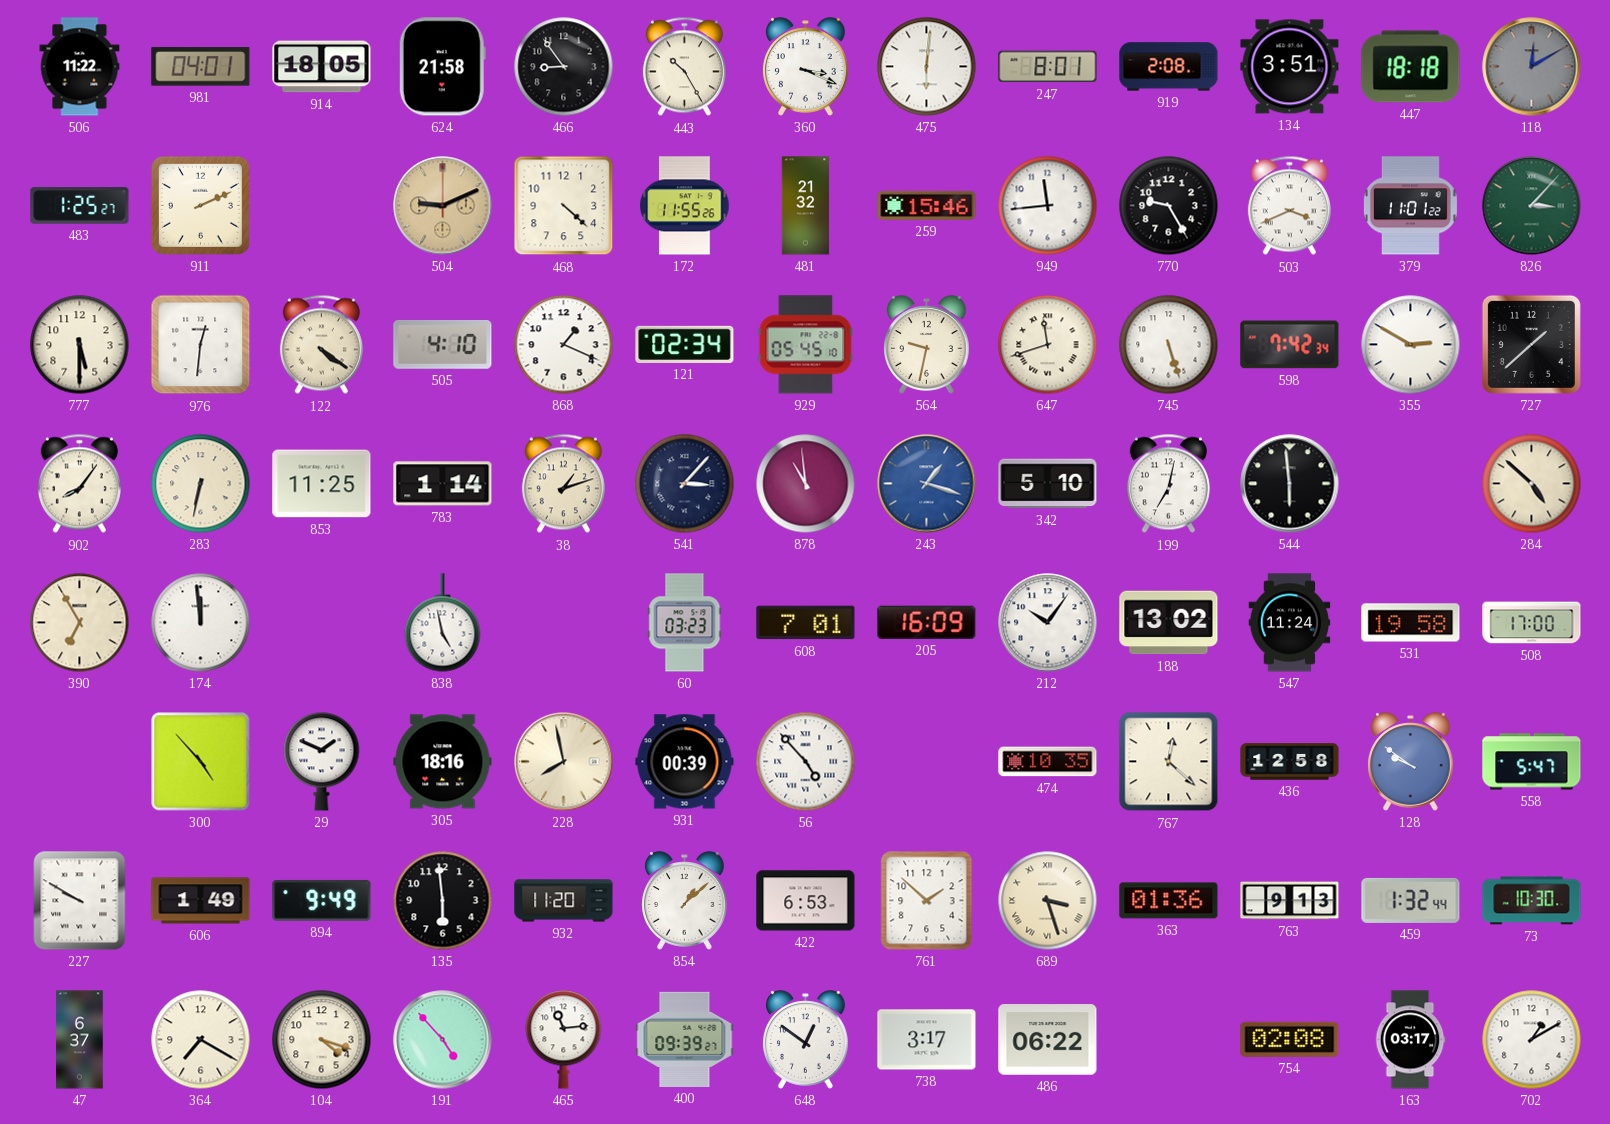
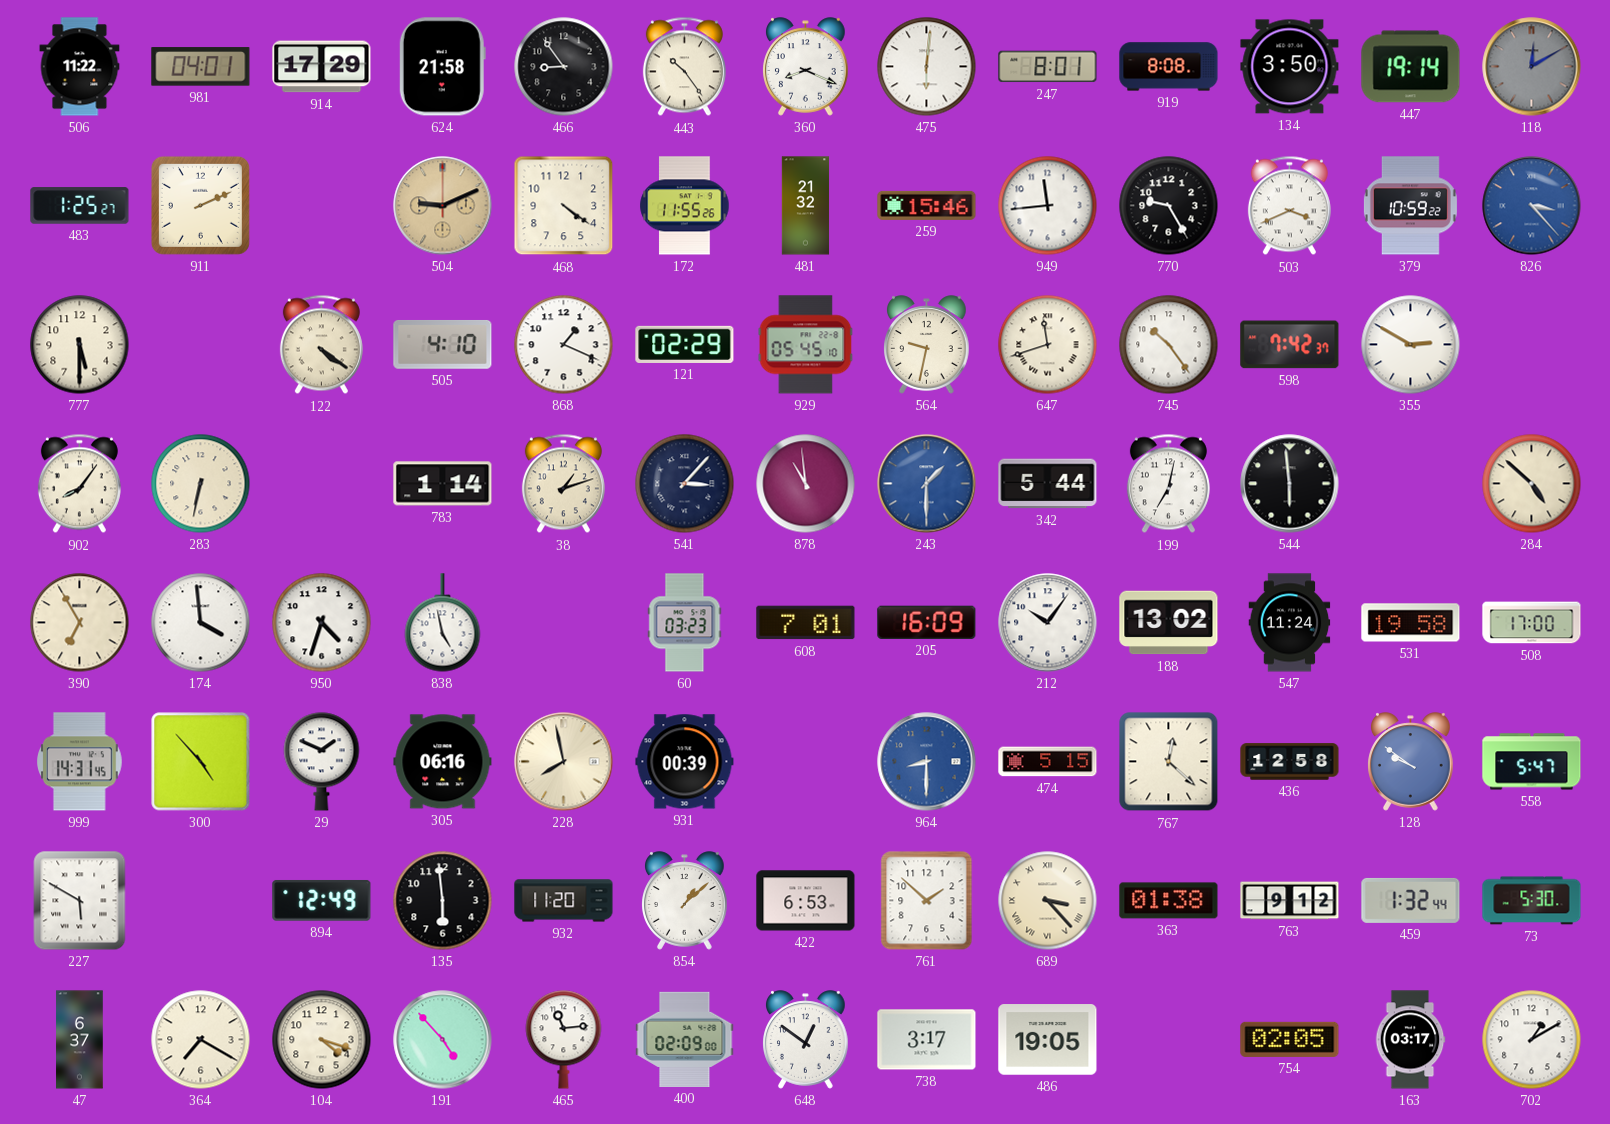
914: 18:05 -> 17:29
443: 10:25 -> 10:24
360: 3:19 -> 8:19
919: 2:08 -> 8:08
134: 3:51 -> 3:50
447: 18:18 -> 19:14
468: 4:22 -> 4:21
379: 11:01 -> 10:59
826: 3:07 -> 3:23
826 dial: green -> blue
976: 12:31 -> none
121: 02:34 -> 02:29
745: 5:27 -> 10:24
598: 7:42:34 -> 7:42:37
727: 1:38 -> none
853: 11:25 -> none
243: 1:18 -> 1:30
342: 5:10 -> 5:44
174: 11:59 -> 3:59
950: none -> 4:33
999: none -> 14:31
305: 18:16 -> 06:16
56: 4:53 -> none
964: none -> 8:30
474: 10:35 -> 5:15
227: 9:50 -> 5:50
606: 1:49 -> none
894: 9:49 -> 12:49
689: 3:27 -> 3:23
363: 01:36 -> 01:38
763: 9:13 -> 9:12
73: 10:30 -> 5:30
400: 09:39 -> 02:09
486: 06:22 -> 19:05
754: 02:08 -> 02:05
